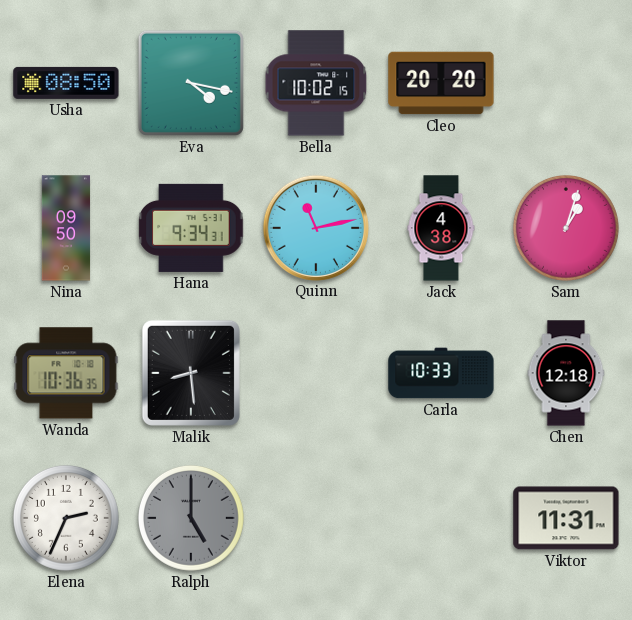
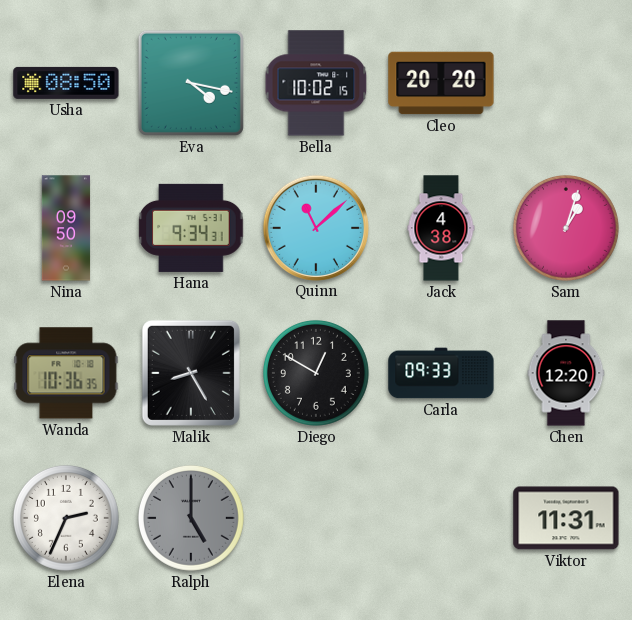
Quinn: 11:13 -> 11:08
Malik: 8:29 -> 8:25
Diego: none -> 12:50
Carla: 10:33 -> 09:33
Chen: 12:18 -> 12:20
